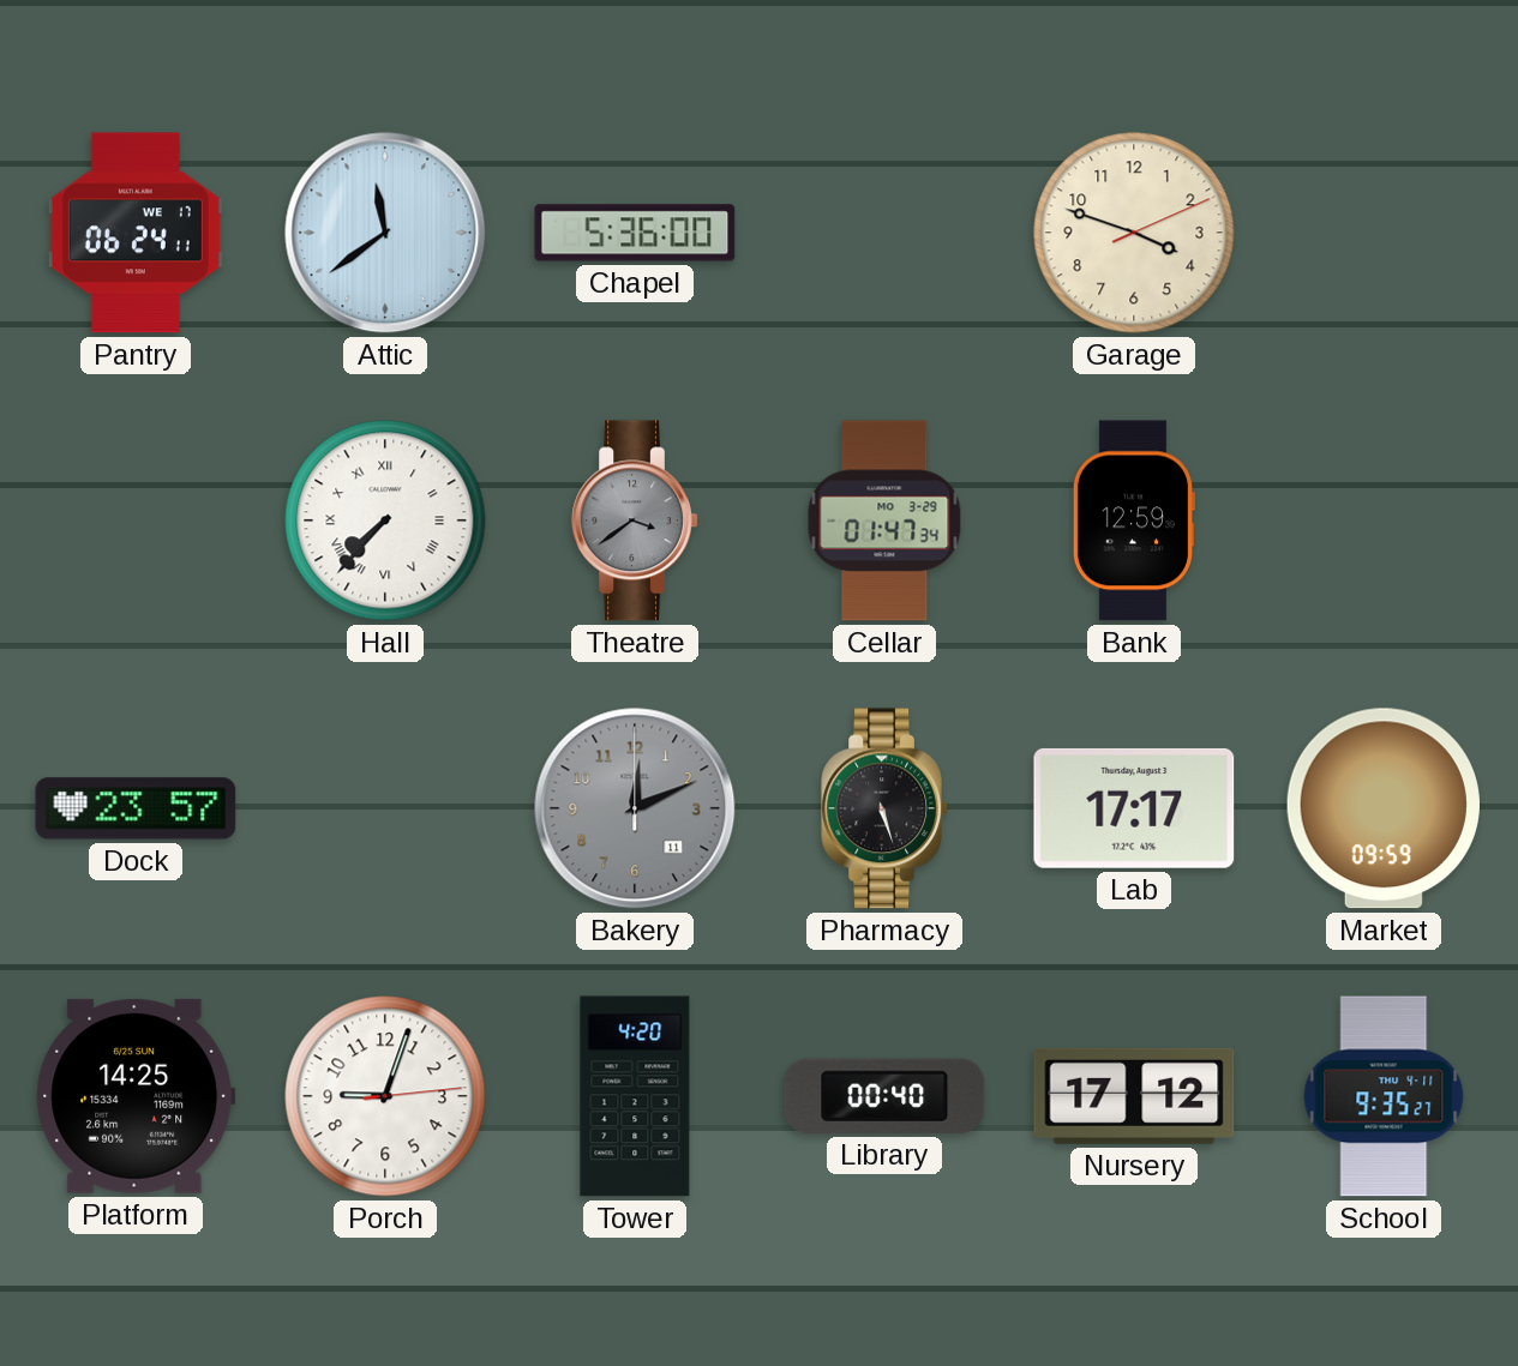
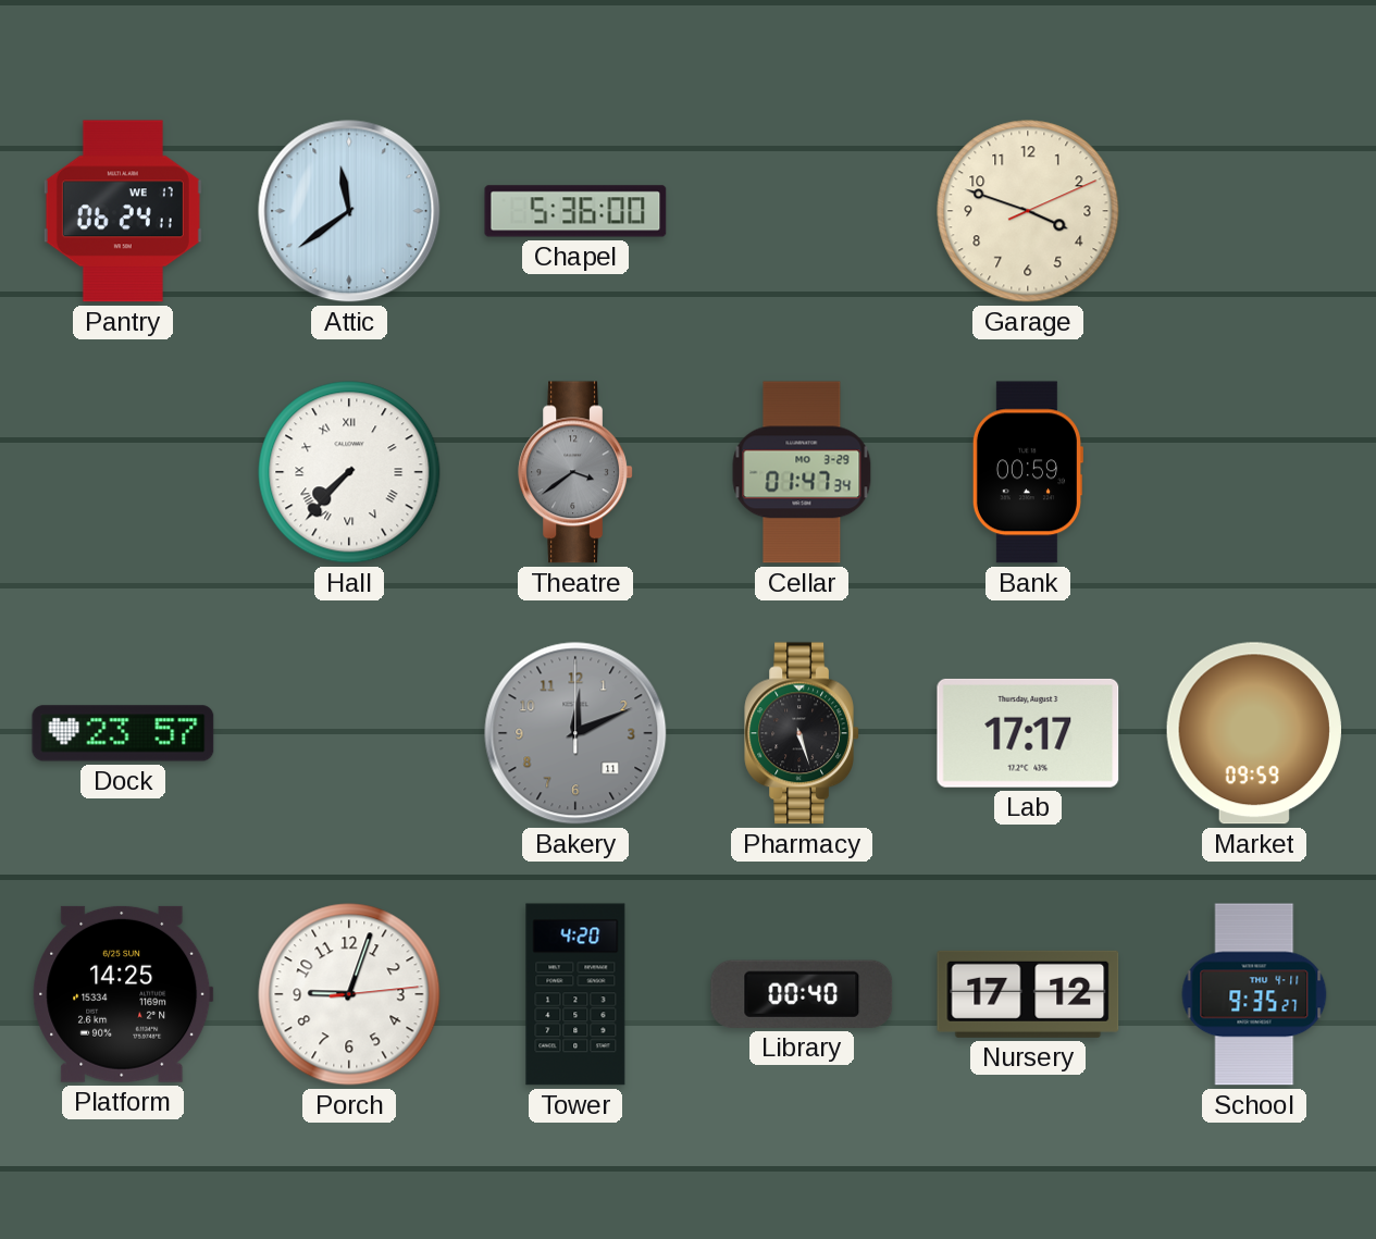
Bank: 12:59 -> 00:59
